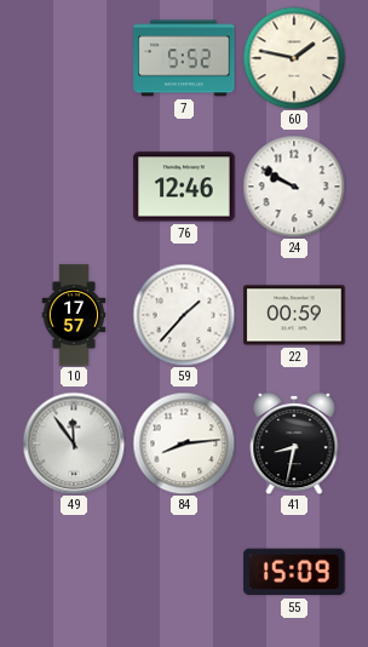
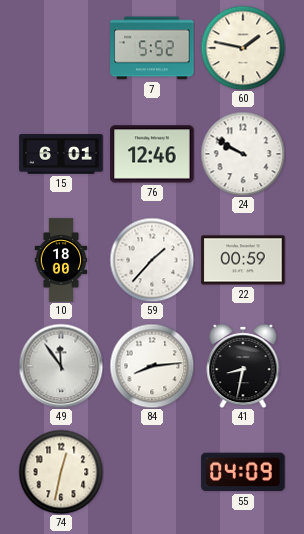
15: none -> 6:01
10: 17:57 -> 18:00
74: none -> 12:32
55: 15:09 -> 04:09
